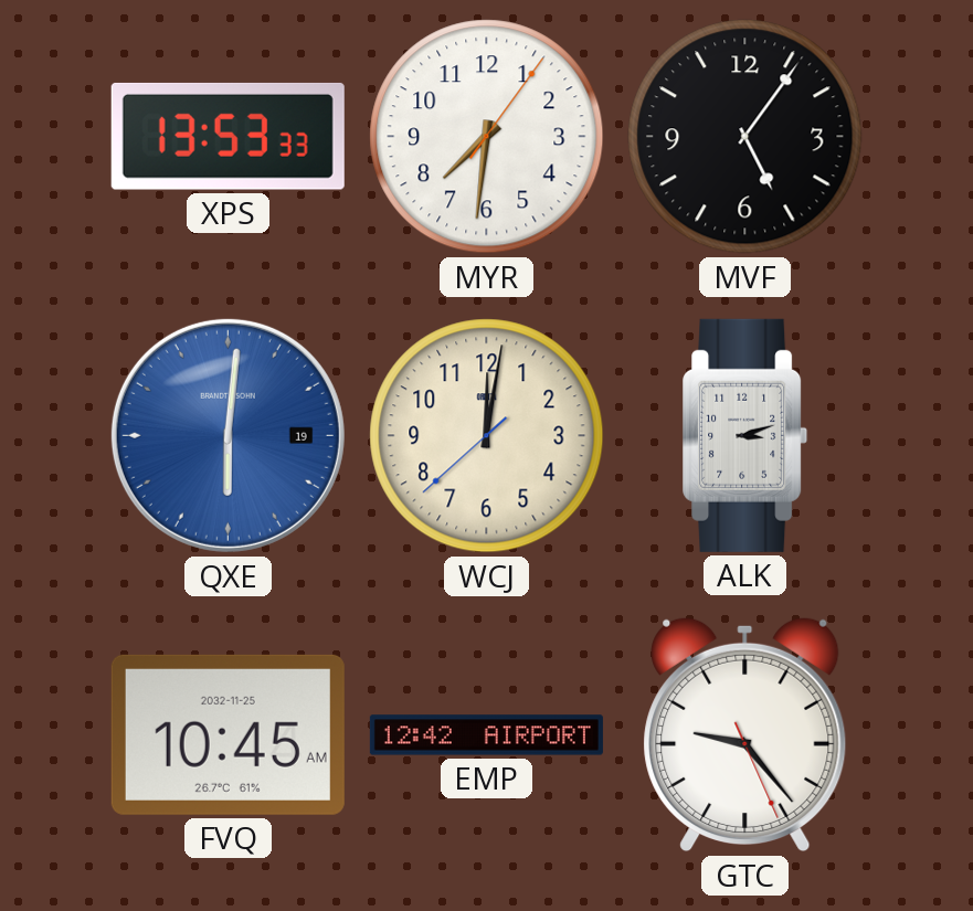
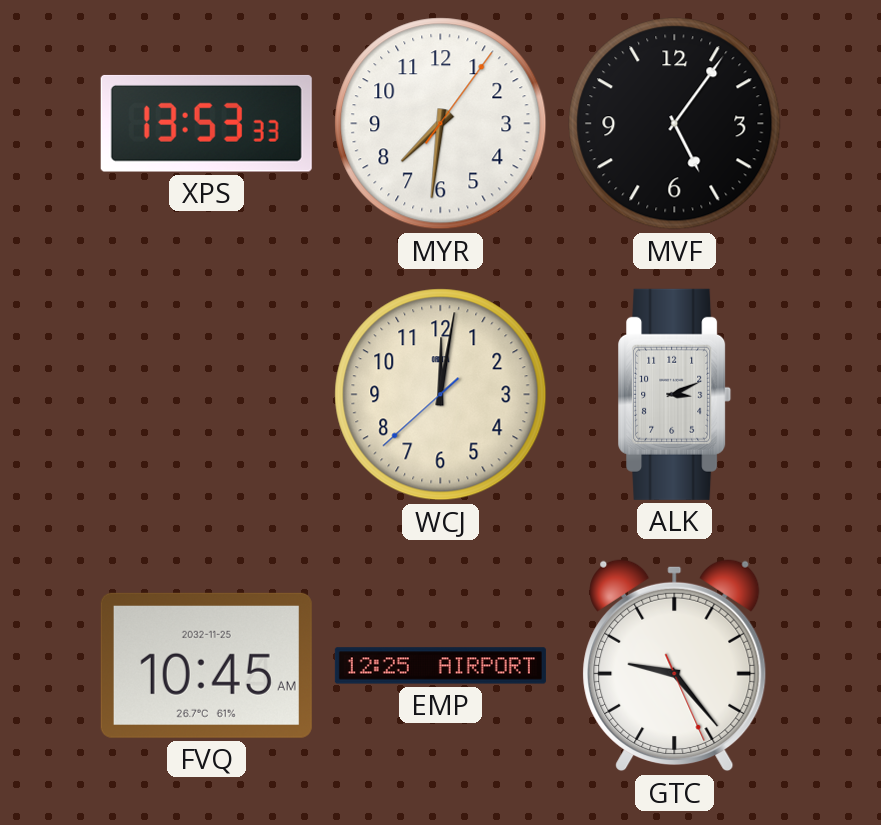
QXE: 6:01 -> none
ALK: 3:12 -> 3:11
EMP: 12:42 -> 12:25
